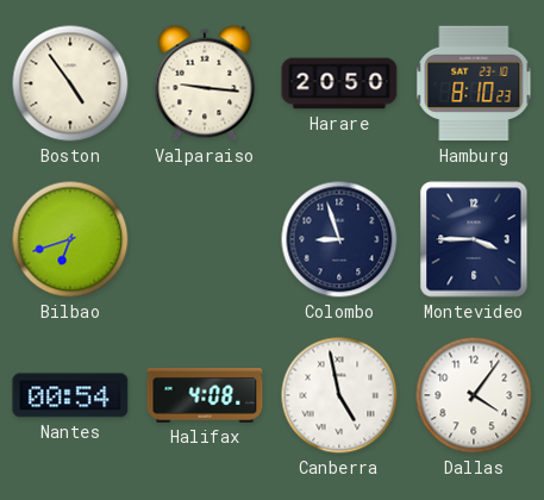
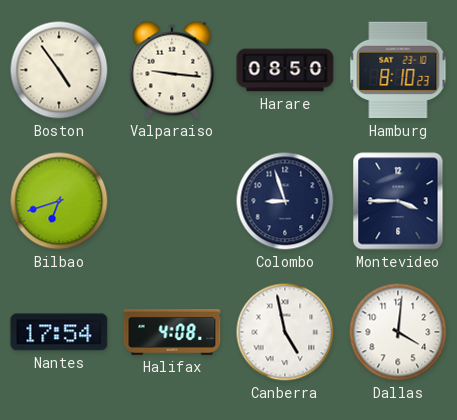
Harare: 20:50 -> 08:50
Nantes: 00:54 -> 17:54
Dallas: 4:06 -> 4:01
